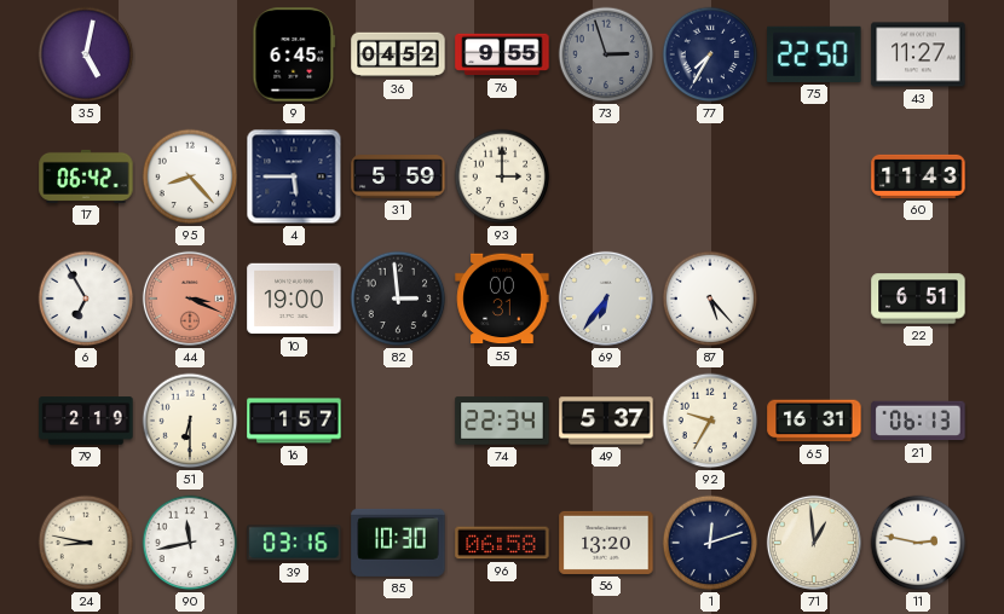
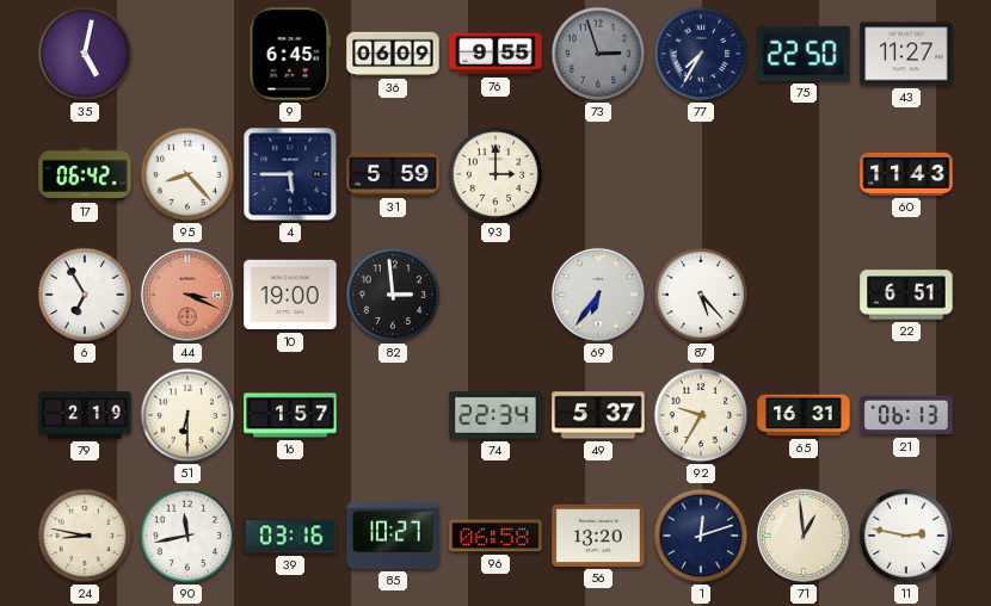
36: 04:52 -> 06:09
55: 00:31 -> none
85: 10:30 -> 10:27
